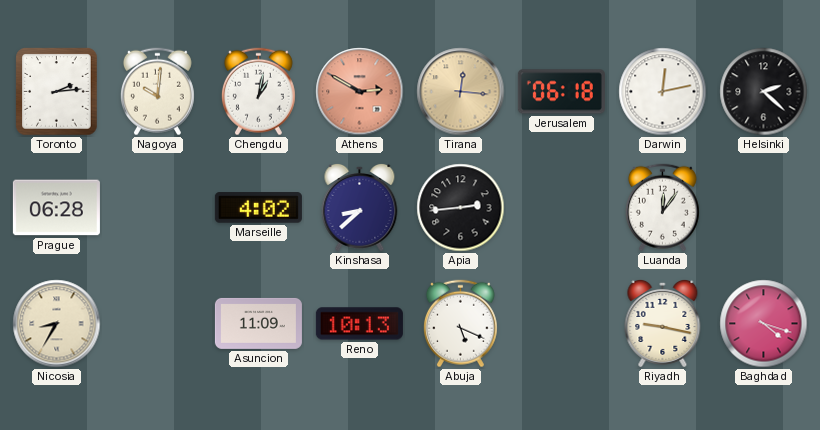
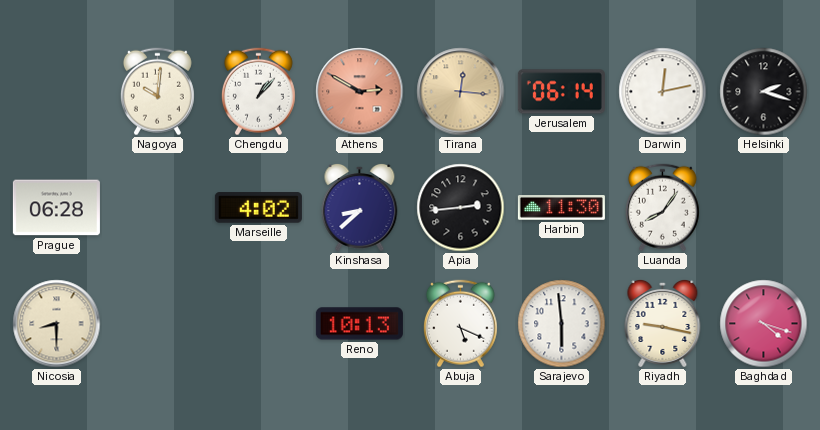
Toronto: 2:14 -> none
Chengdu: 1:02 -> 1:07
Jerusalem: 06:18 -> 06:14
Helsinki: 2:22 -> 2:18
Harbin: none -> 11:30
Luanda: 12:06 -> 8:06
Nicosia: 8:35 -> 8:30
Asuncion: 11:09 -> none
Sarajevo: none -> 5:59
